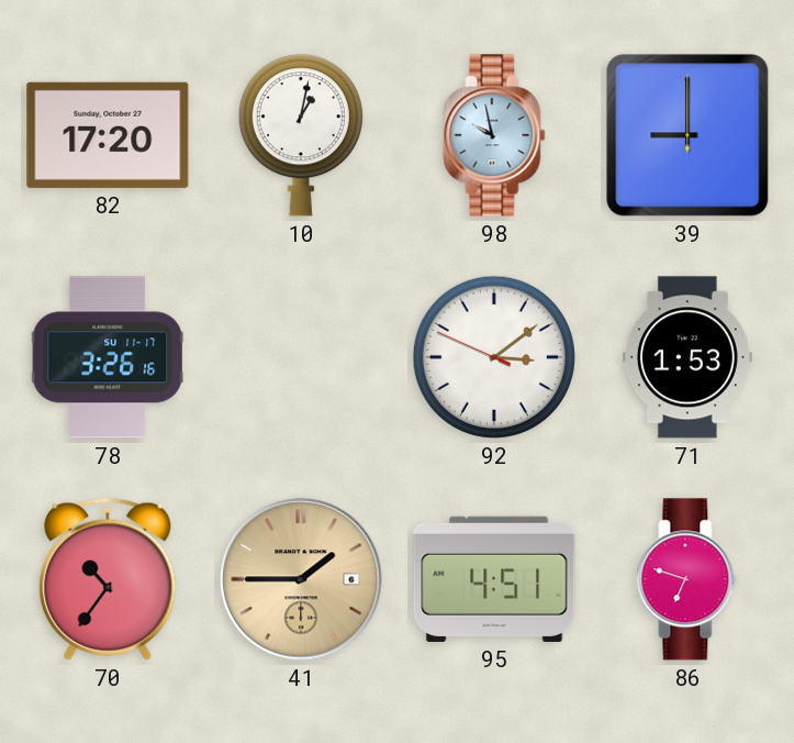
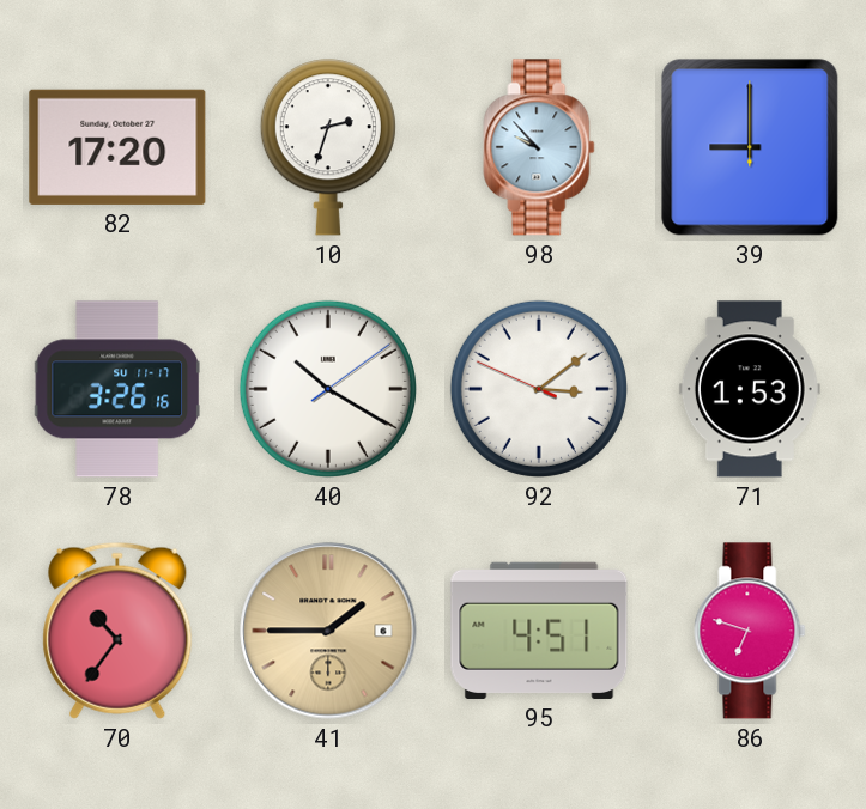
10: 1:02 -> 2:33
98: 9:58 -> 9:53
40: none -> 10:20
